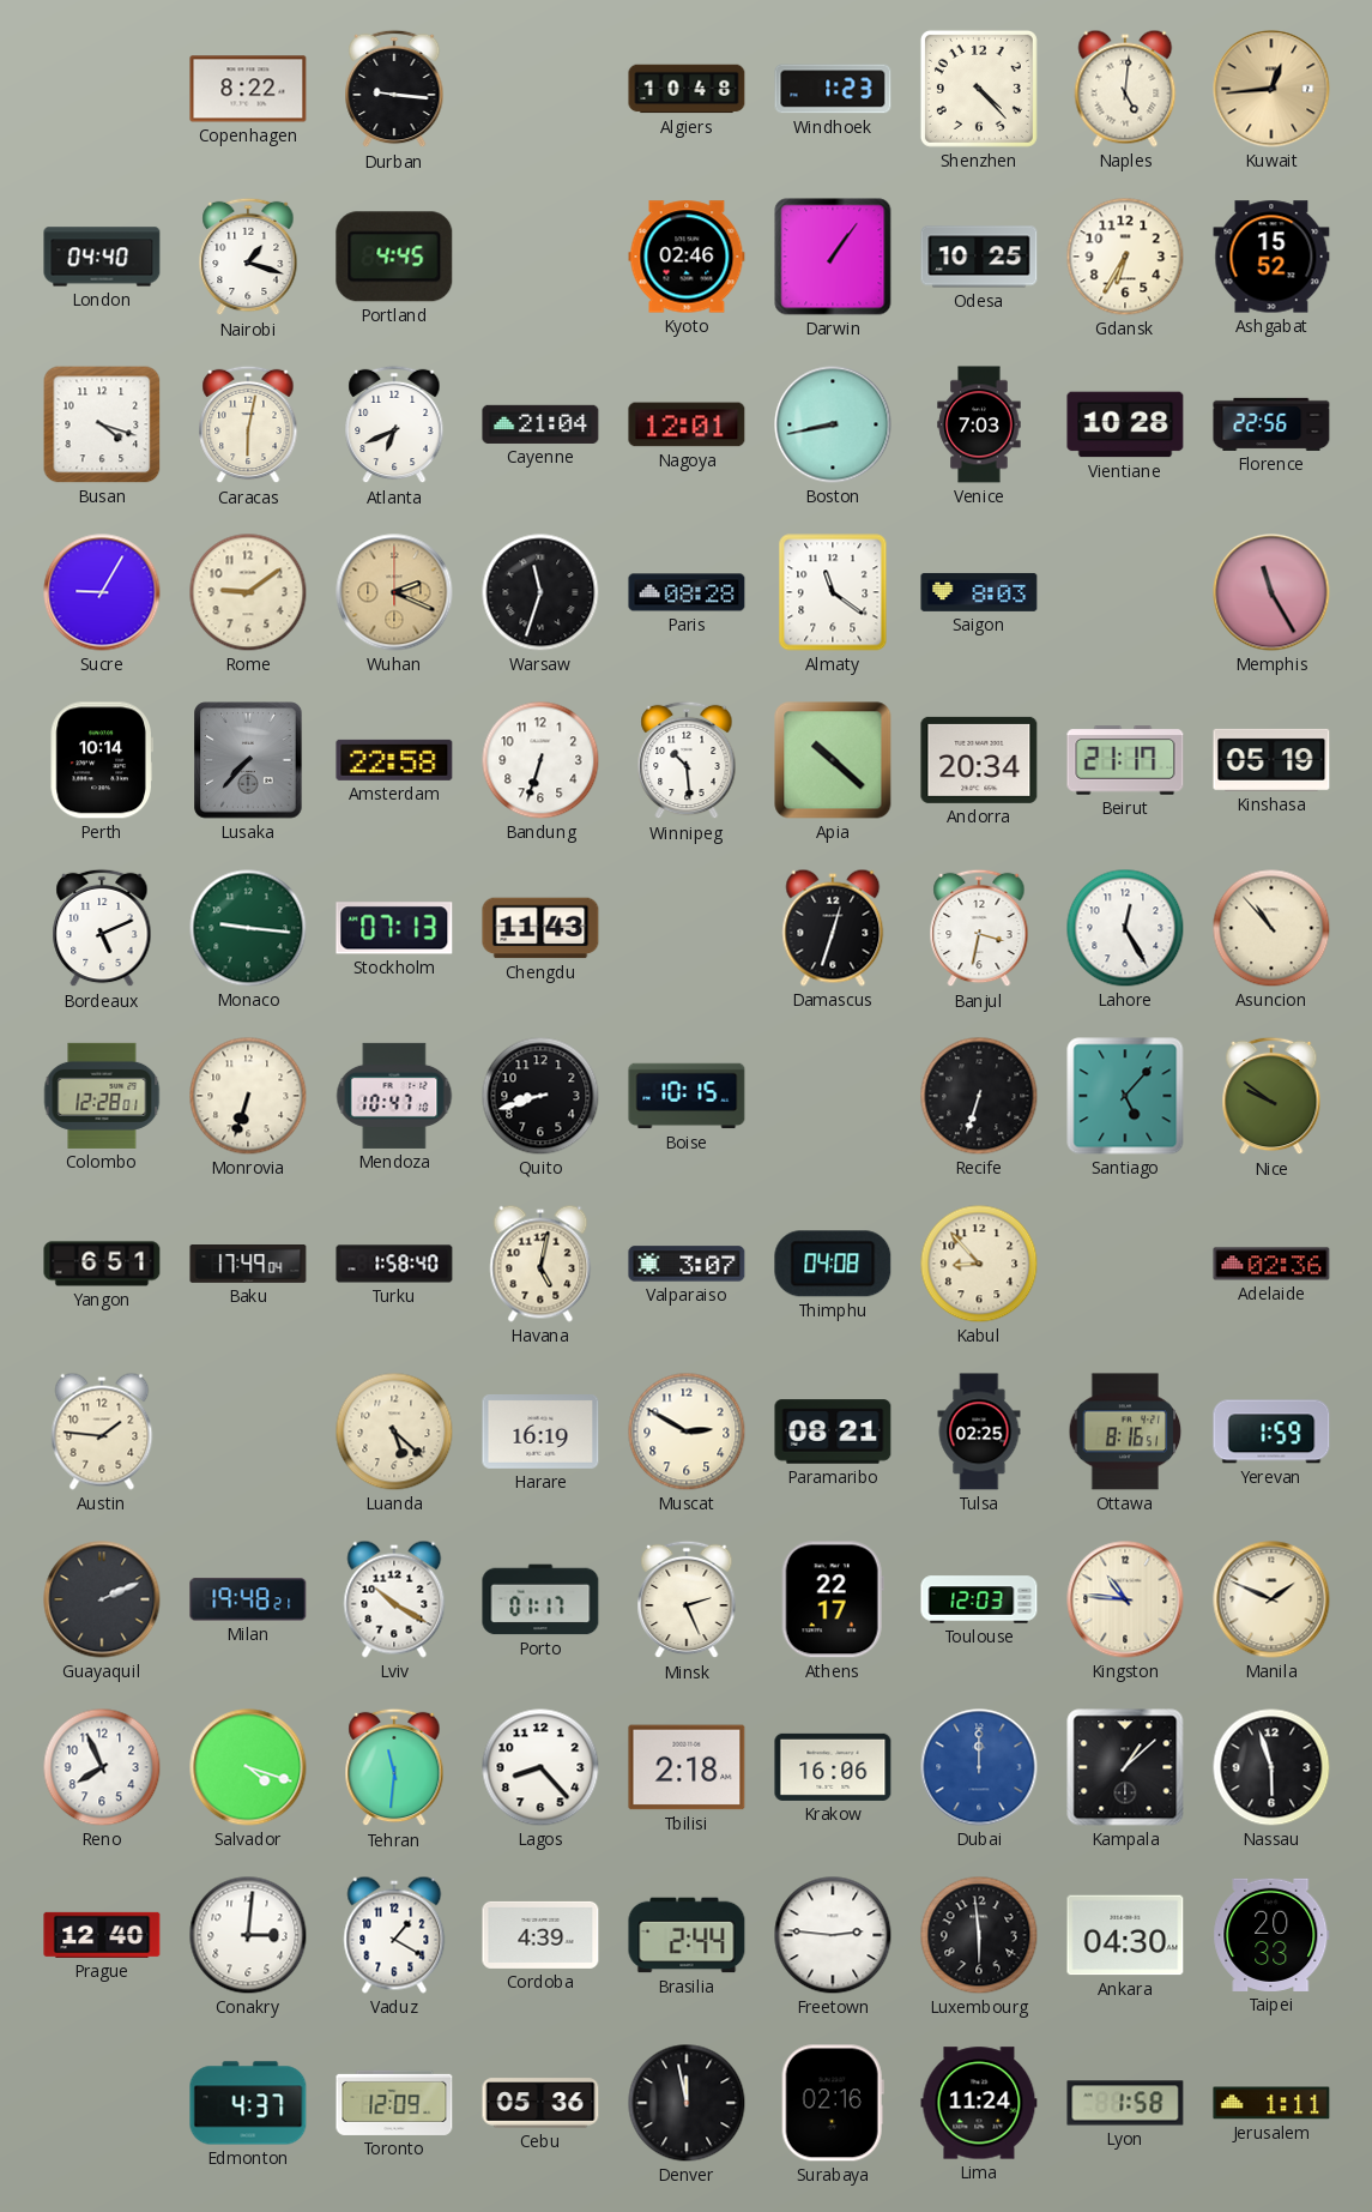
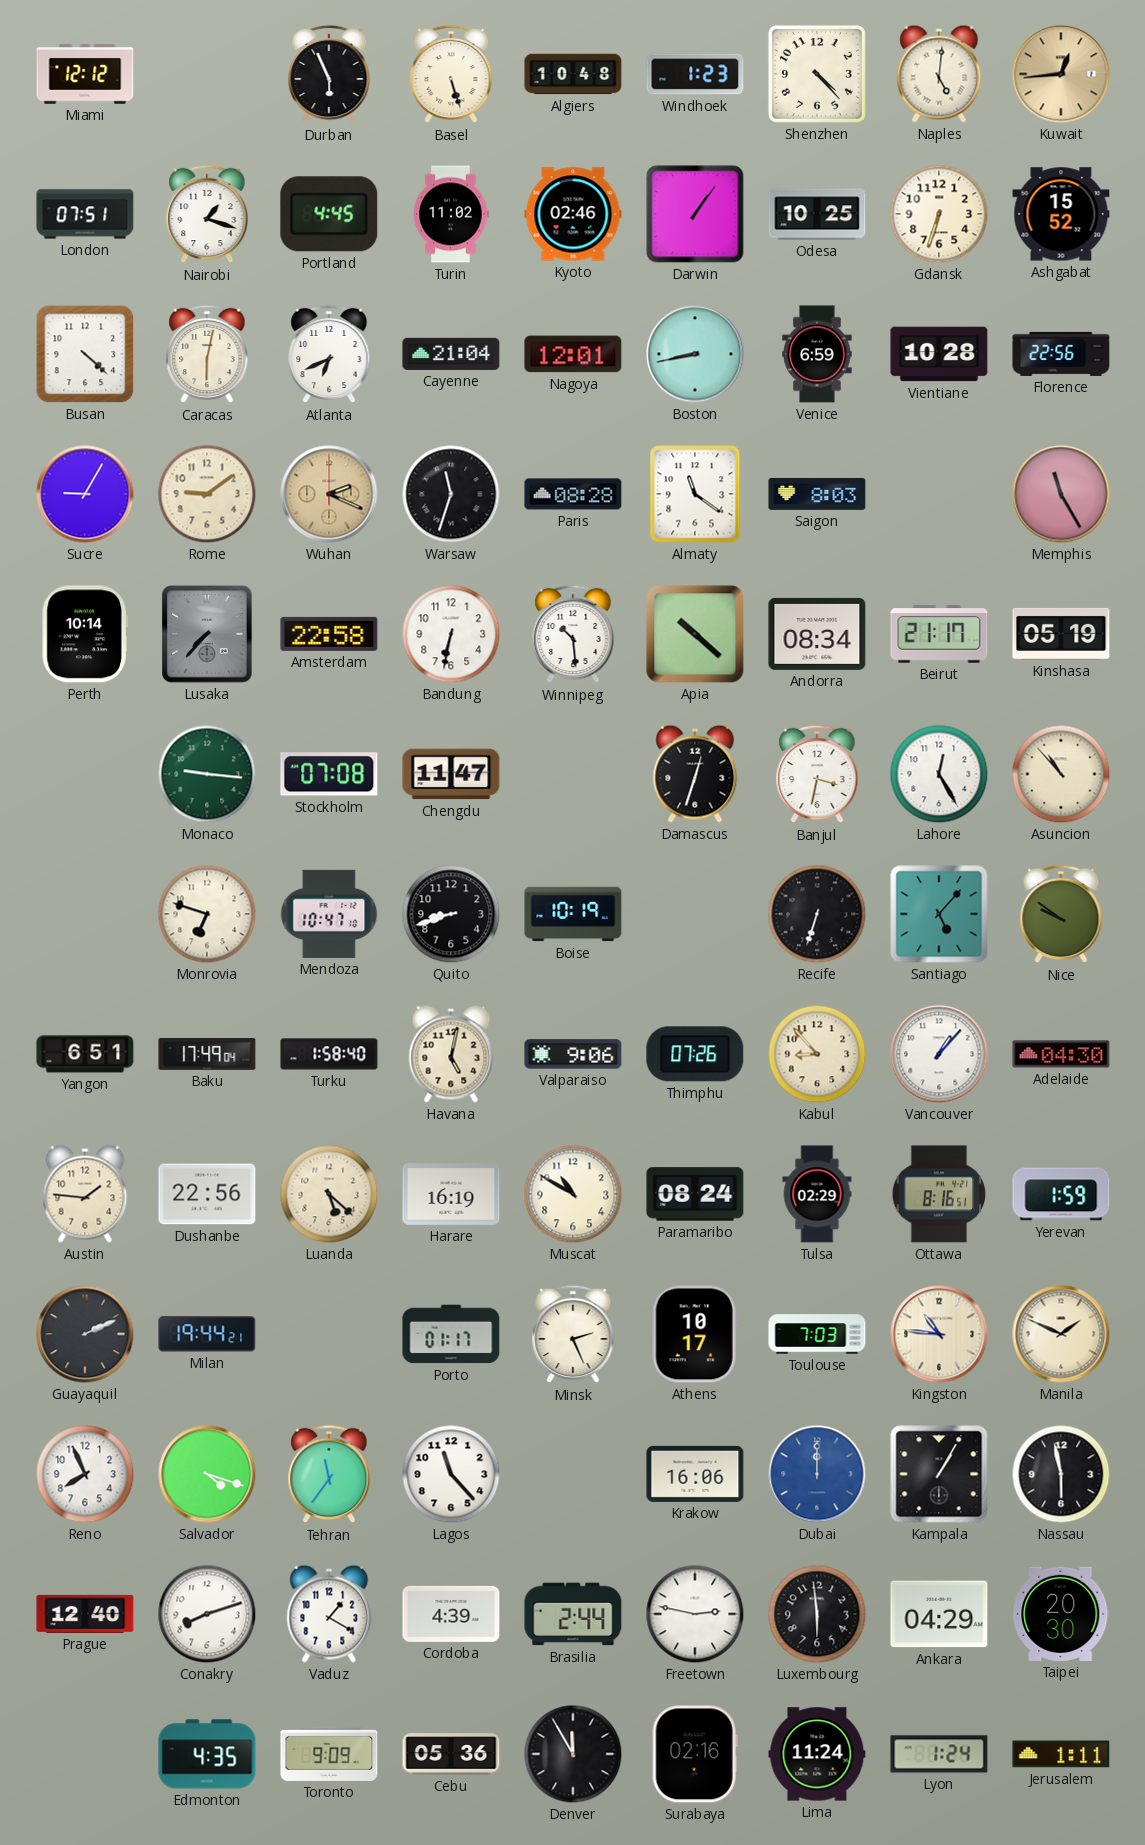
Miami: none -> 12:12
Copenhagen: 8:22 -> none
Durban: 9:16 -> 5:56
Basel: none -> 5:27
London: 04:40 -> 07:51
Turin: none -> 11:02
Gdansk: 6:35 -> 6:33
Busan: 4:18 -> 4:22
Venice: 7:03 -> 6:59
Bandung: 6:33 -> 6:32
Andorra: 20:34 -> 08:34
Bordeaux: 5:11 -> none
Stockholm: 07:13 -> 07:08
Chengdu: 11:43 -> 11:47
Colombo: 12:28 -> none
Monrovia: 6:33 -> 6:48
Boise: 10:15 -> 10:19
Valparaiso: 3:07 -> 9:06
Thimphu: 04:08 -> 07:26
Vancouver: none -> 1:07
Adelaide: 02:36 -> 04:30
Dushanbe: none -> 22:56
Muscat: 2:50 -> 10:50
Paramaribo: 08:21 -> 08:24
Tulsa: 02:25 -> 02:29
Milan: 19:48 -> 19:44
Lviv: 10:20 -> none
Athens: 22:17 -> 10:17
Toulouse: 12:03 -> 7:03
Tehran: 11:31 -> 11:36
Lagos: 8:23 -> 11:23
Tbilisi: 2:18 -> none
Kampala: 1:08 -> 1:05
Nassau: 5:57 -> 5:58
Conakry: 3:01 -> 8:12
Freetown: 2:46 -> 2:47
Ankara: 04:30 -> 04:29
Taipei: 20:33 -> 20:30
Edmonton: 4:37 -> 4:35
Toronto: 12:09 -> 9:09
Denver: 11:58 -> 11:55
Lyon: 1:58 -> 1:24
